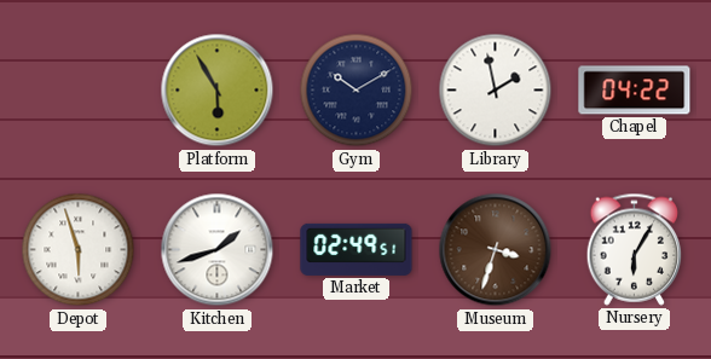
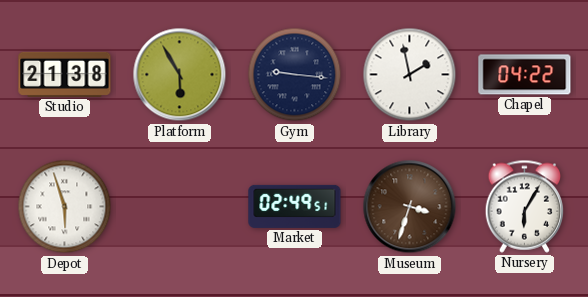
Studio: none -> 21:38
Gym: 10:10 -> 9:16
Kitchen: 1:42 -> none
